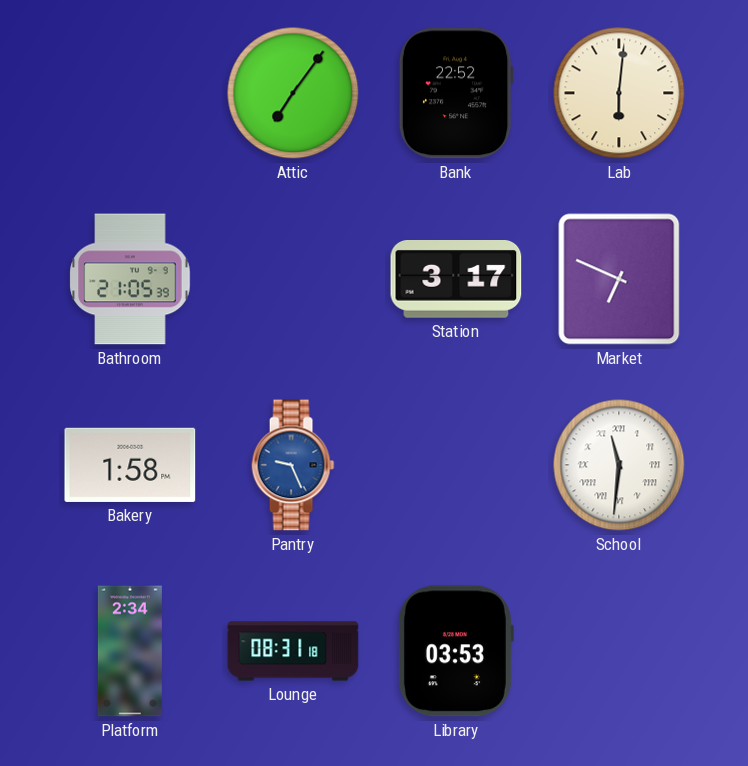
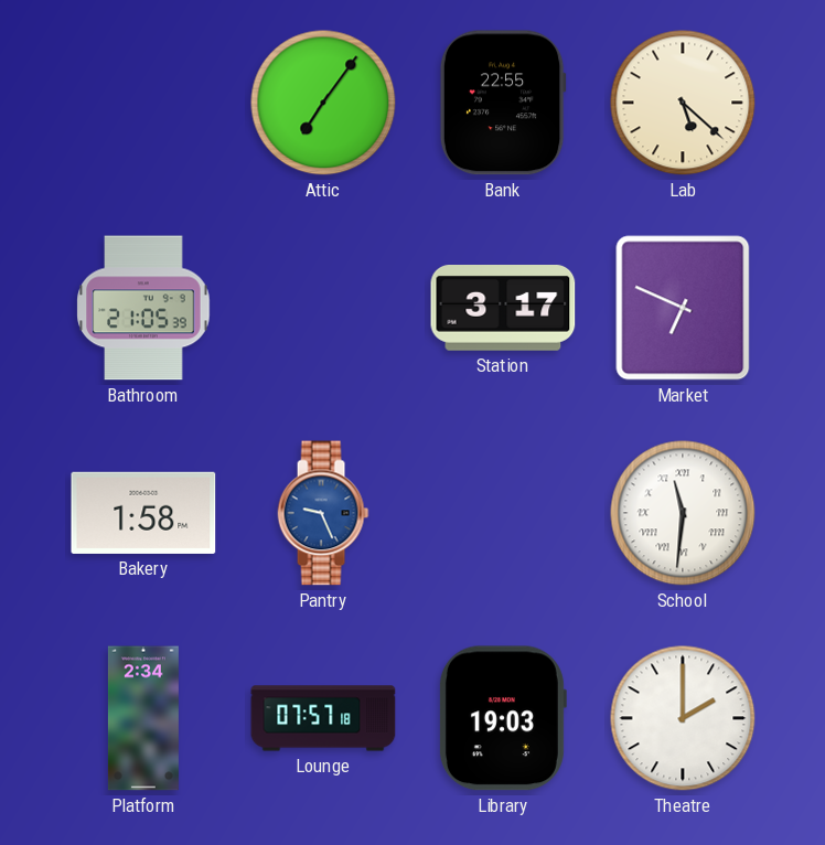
Bank: 22:52 -> 22:55
Lab: 6:01 -> 5:22
Lounge: 08:31 -> 07:57
Library: 03:53 -> 19:03
Theatre: none -> 2:00
